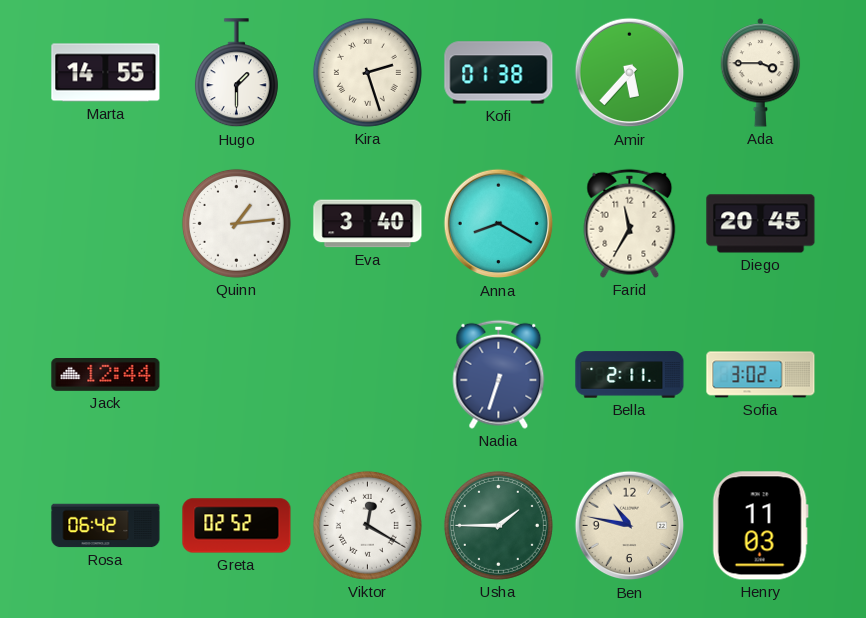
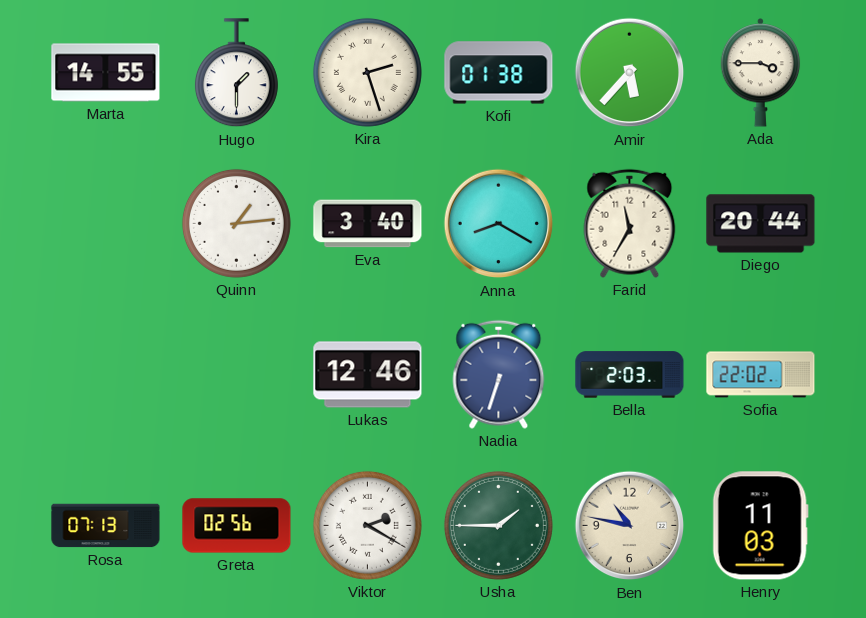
Diego: 20:45 -> 20:44
Jack: 12:44 -> none
Lukas: none -> 12:46
Bella: 2:11 -> 2:03
Sofia: 3:02 -> 22:02
Rosa: 06:42 -> 07:13
Greta: 02:52 -> 02:56
Viktor: 12:20 -> 2:20
